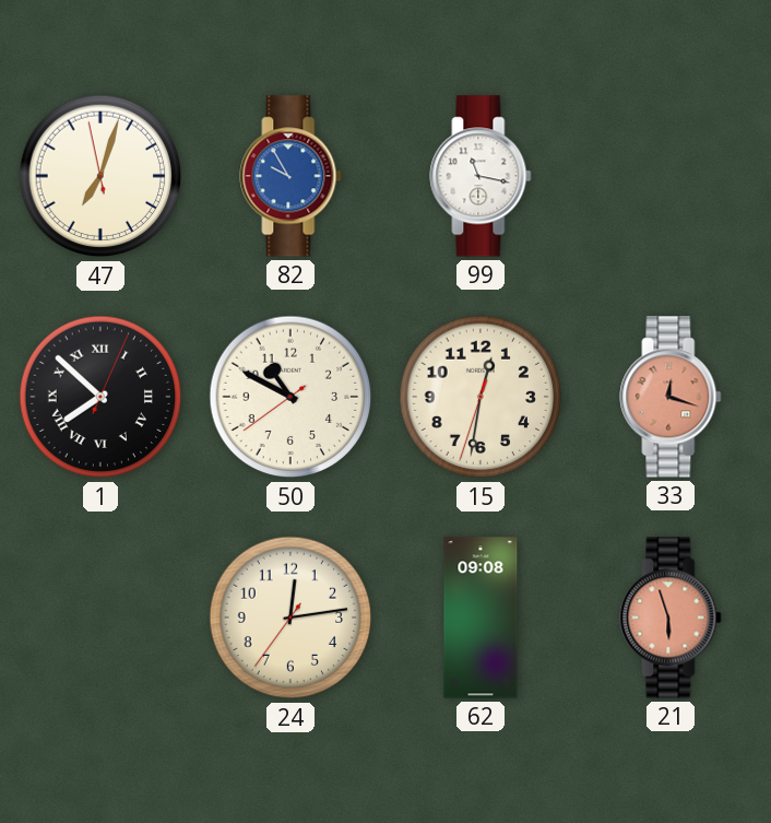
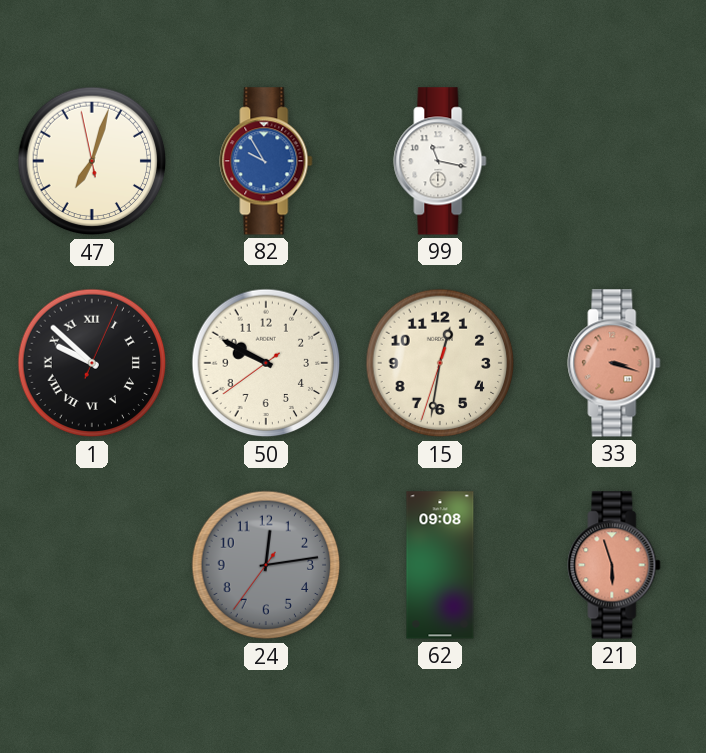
1: 7:52 -> 9:52
50: 10:49 -> 9:49
33: 12:18 -> 3:18
24 dial: cream -> grey
